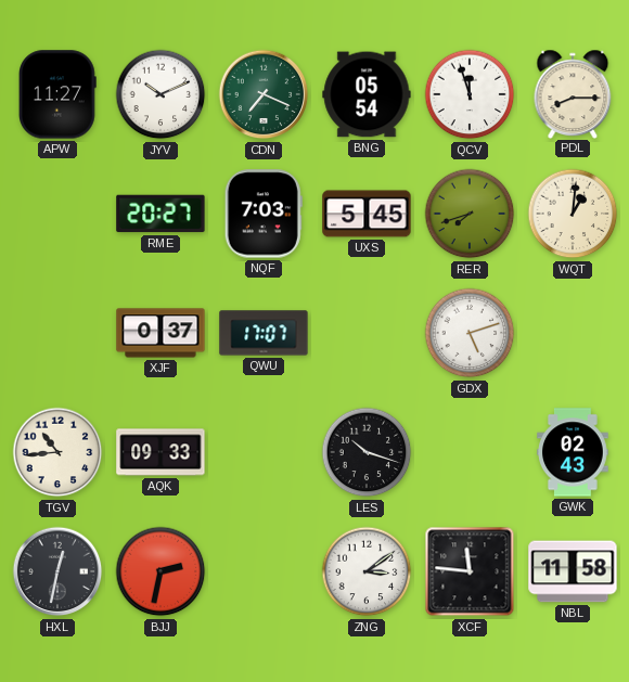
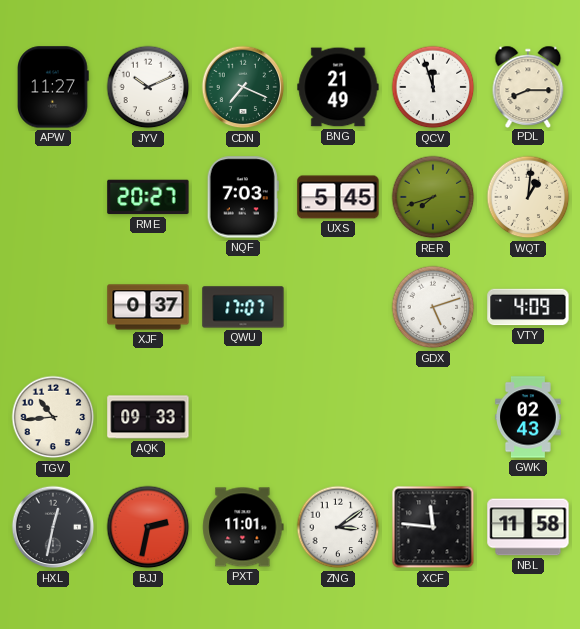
BNG: 05:54 -> 21:49
VTY: none -> 4:09
LES: 10:18 -> none
PXT: none -> 11:01
